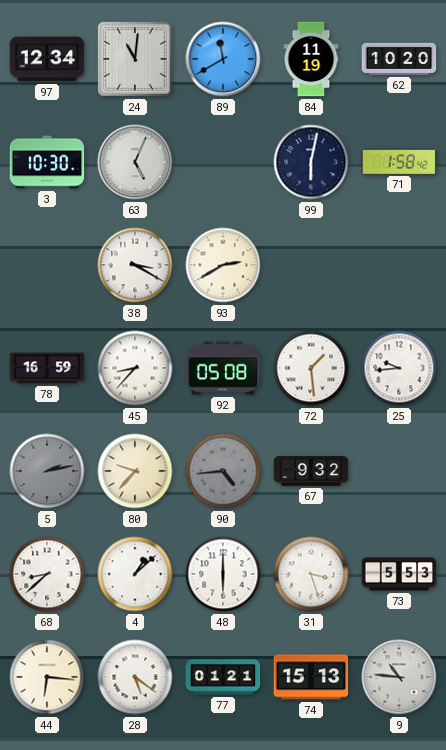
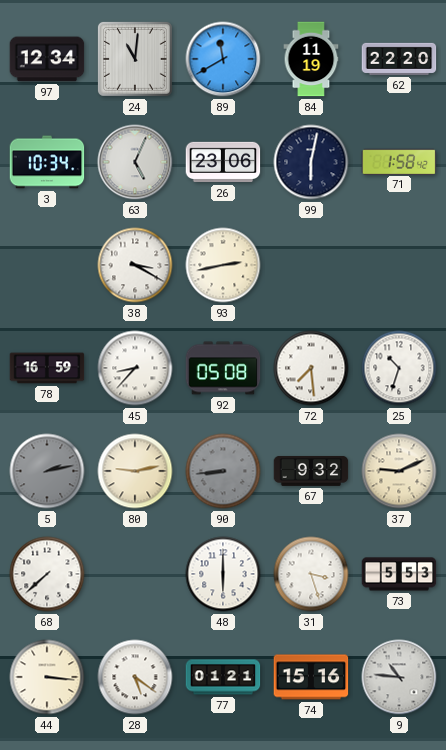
62: 10:20 -> 22:20
3: 10:30 -> 10:34
26: none -> 23:06
93: 2:40 -> 2:43
72: 1:29 -> 7:29
25: 9:44 -> 10:33
80: 9:37 -> 9:13
90: 4:44 -> 8:44
37: none -> 9:11
68: 8:38 -> 7:38
4: 1:08 -> none
44: 6:16 -> 3:16
74: 15:13 -> 15:16
